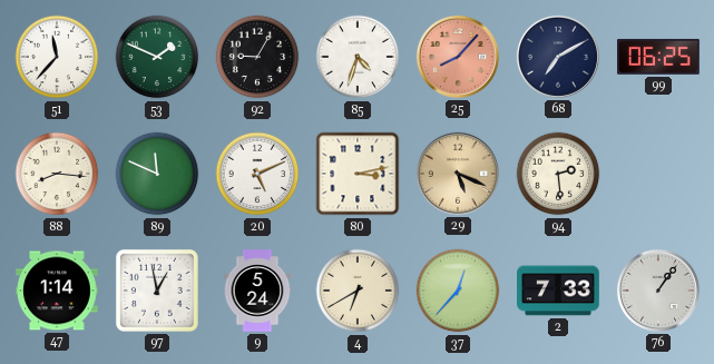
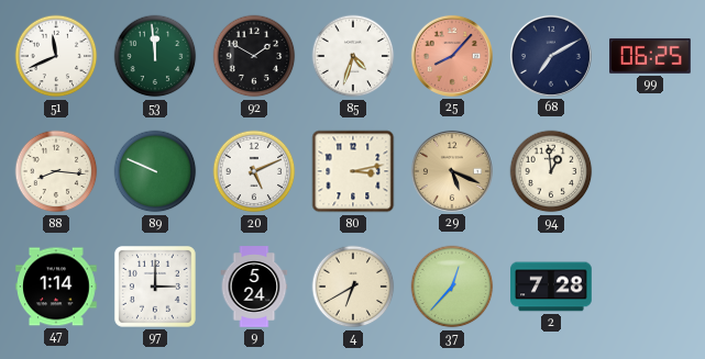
51: 11:37 -> 11:41
53: 1:49 -> 11:59
92: 9:05 -> 1:50
89: 11:49 -> 9:49
94: 2:29 -> 12:59
97: 12:58 -> 3:00
2: 7:33 -> 7:28
76: 1:06 -> none
